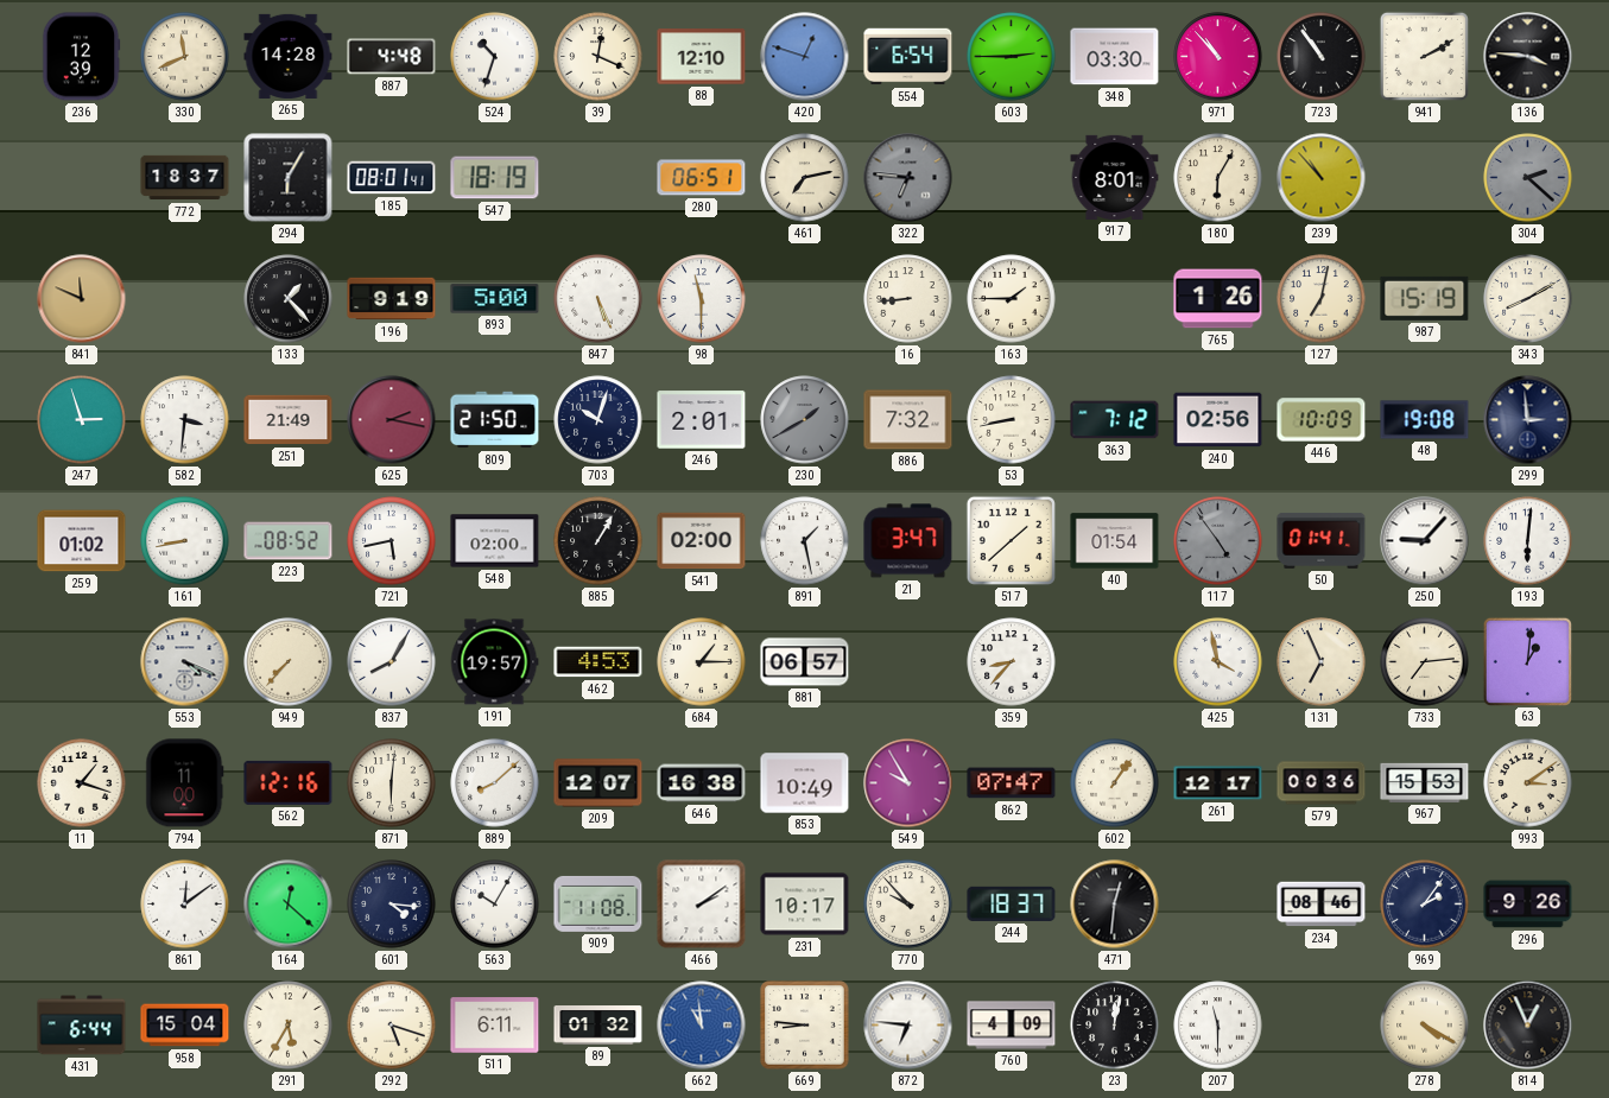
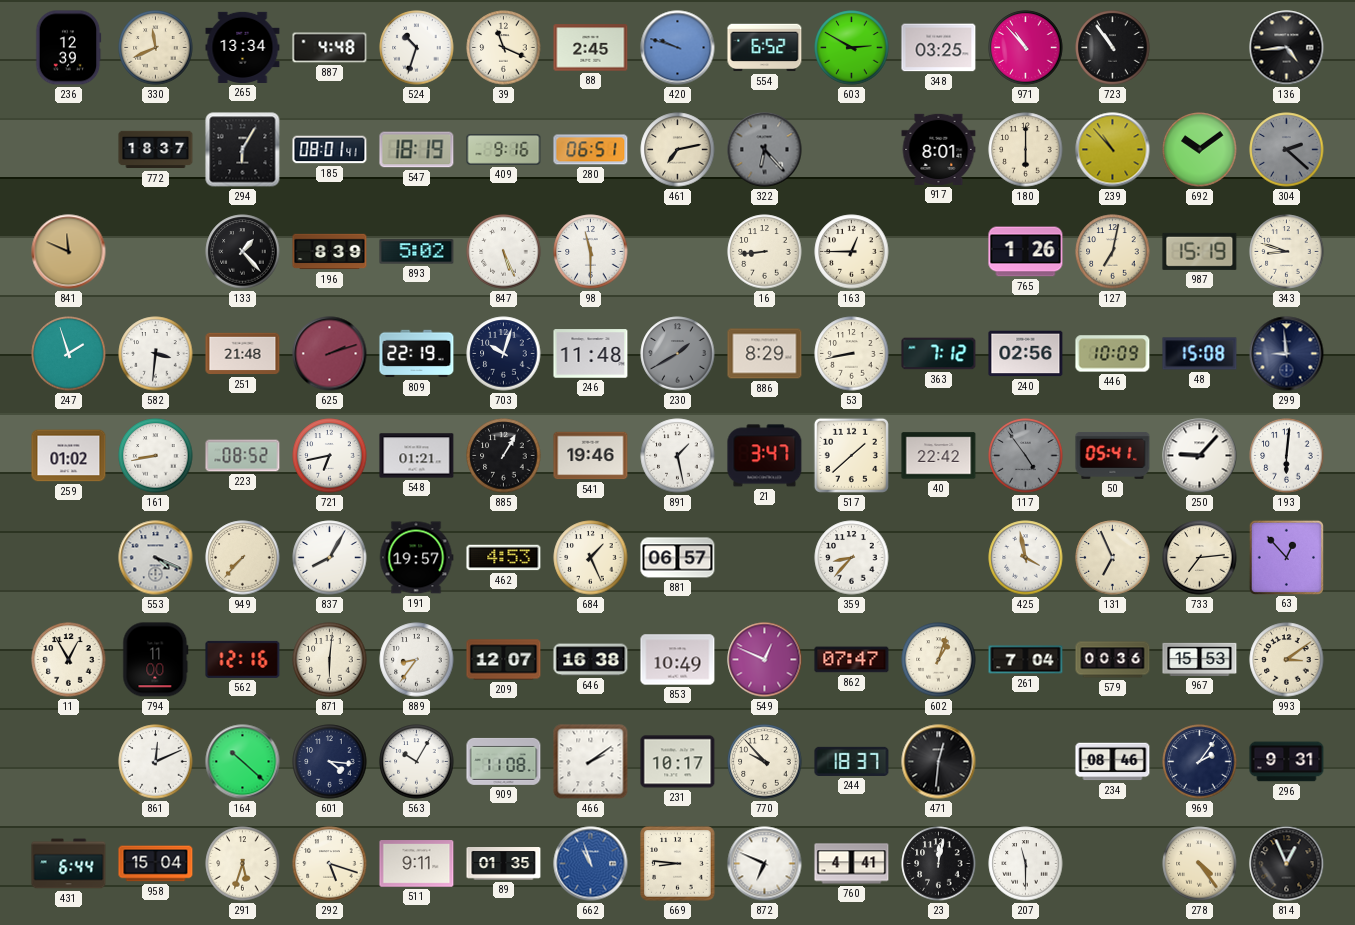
265: 14:28 -> 13:34
39: 12:19 -> 11:19
88: 12:10 -> 2:45
420: 12:48 -> 9:48
554: 6:54 -> 6:52
603: 2:45 -> 2:50
348: 03:30 -> 03:25
941: 2:10 -> none
136: 3:46 -> 4:44
409: none -> 9:16
322: 6:46 -> 6:23
180: 6:05 -> 6:00
692: none -> 10:09
196: 9:19 -> 8:39
893: 5:00 -> 5:02
163: 1:45 -> 12:45
343: 8:10 -> 8:48
247: 2:57 -> 1:57
251: 21:49 -> 21:48
625: 2:17 -> 2:12
809: 21:50 -> 22:19
246: 2:01 -> 11:48
886: 7:32 -> 8:29
48: 19:08 -> 15:08
299: 2:59 -> 8:59
721: 5:43 -> 6:43
548: 02:00 -> 01:21
541: 02:00 -> 19:46
40: 01:54 -> 22:42
50: 01:41 -> 05:41
684: 1:15 -> 1:26
63: 1:01 -> 12:53
11: 1:18 -> 12:55
889: 8:08 -> 8:36
549: 9:55 -> 12:49
602: 1:06 -> 1:03
261: 12:17 -> 7:04
861: 12:09 -> 12:11
164: 12:22 -> 10:22
296: 9:26 -> 9:31
291: 5:35 -> 5:33
511: 6:11 -> 9:11
89: 01:32 -> 01:35
662: 10:59 -> 10:57
872: 6:46 -> 6:49
760: 4:09 -> 4:41
278: 4:20 -> 4:24
